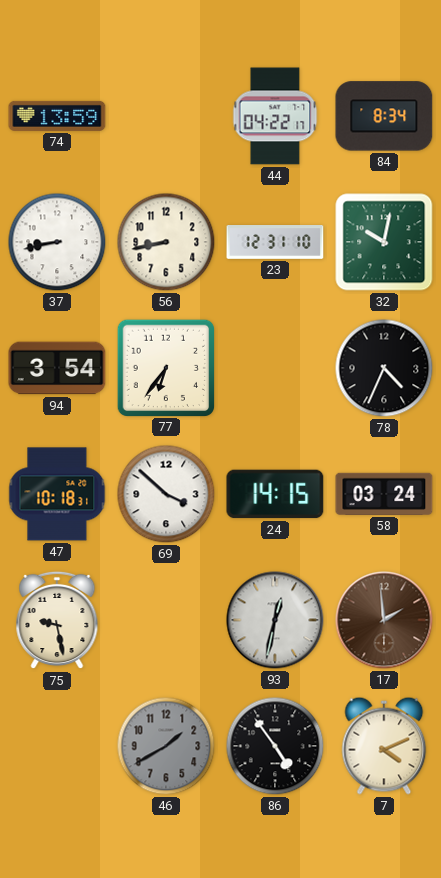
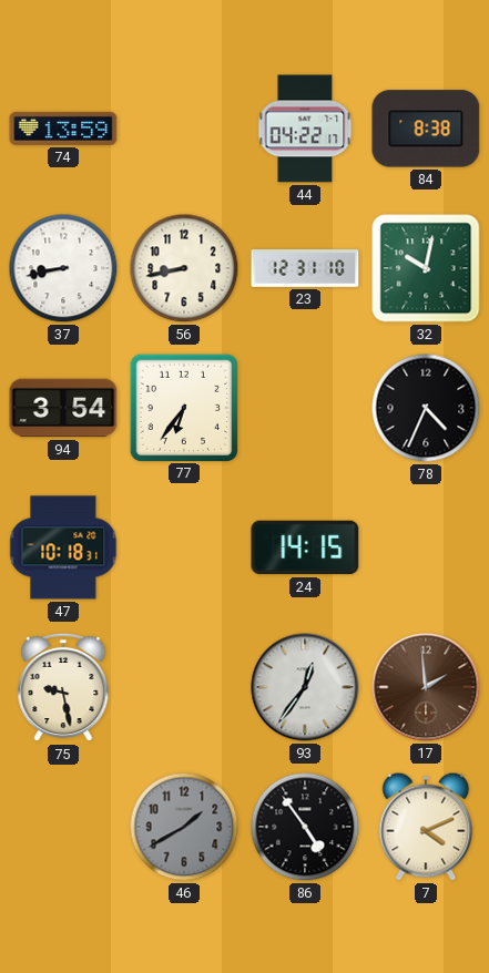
84: 8:34 -> 8:38
69: 3:52 -> none
58: 03:24 -> none
93: 12:32 -> 12:36
